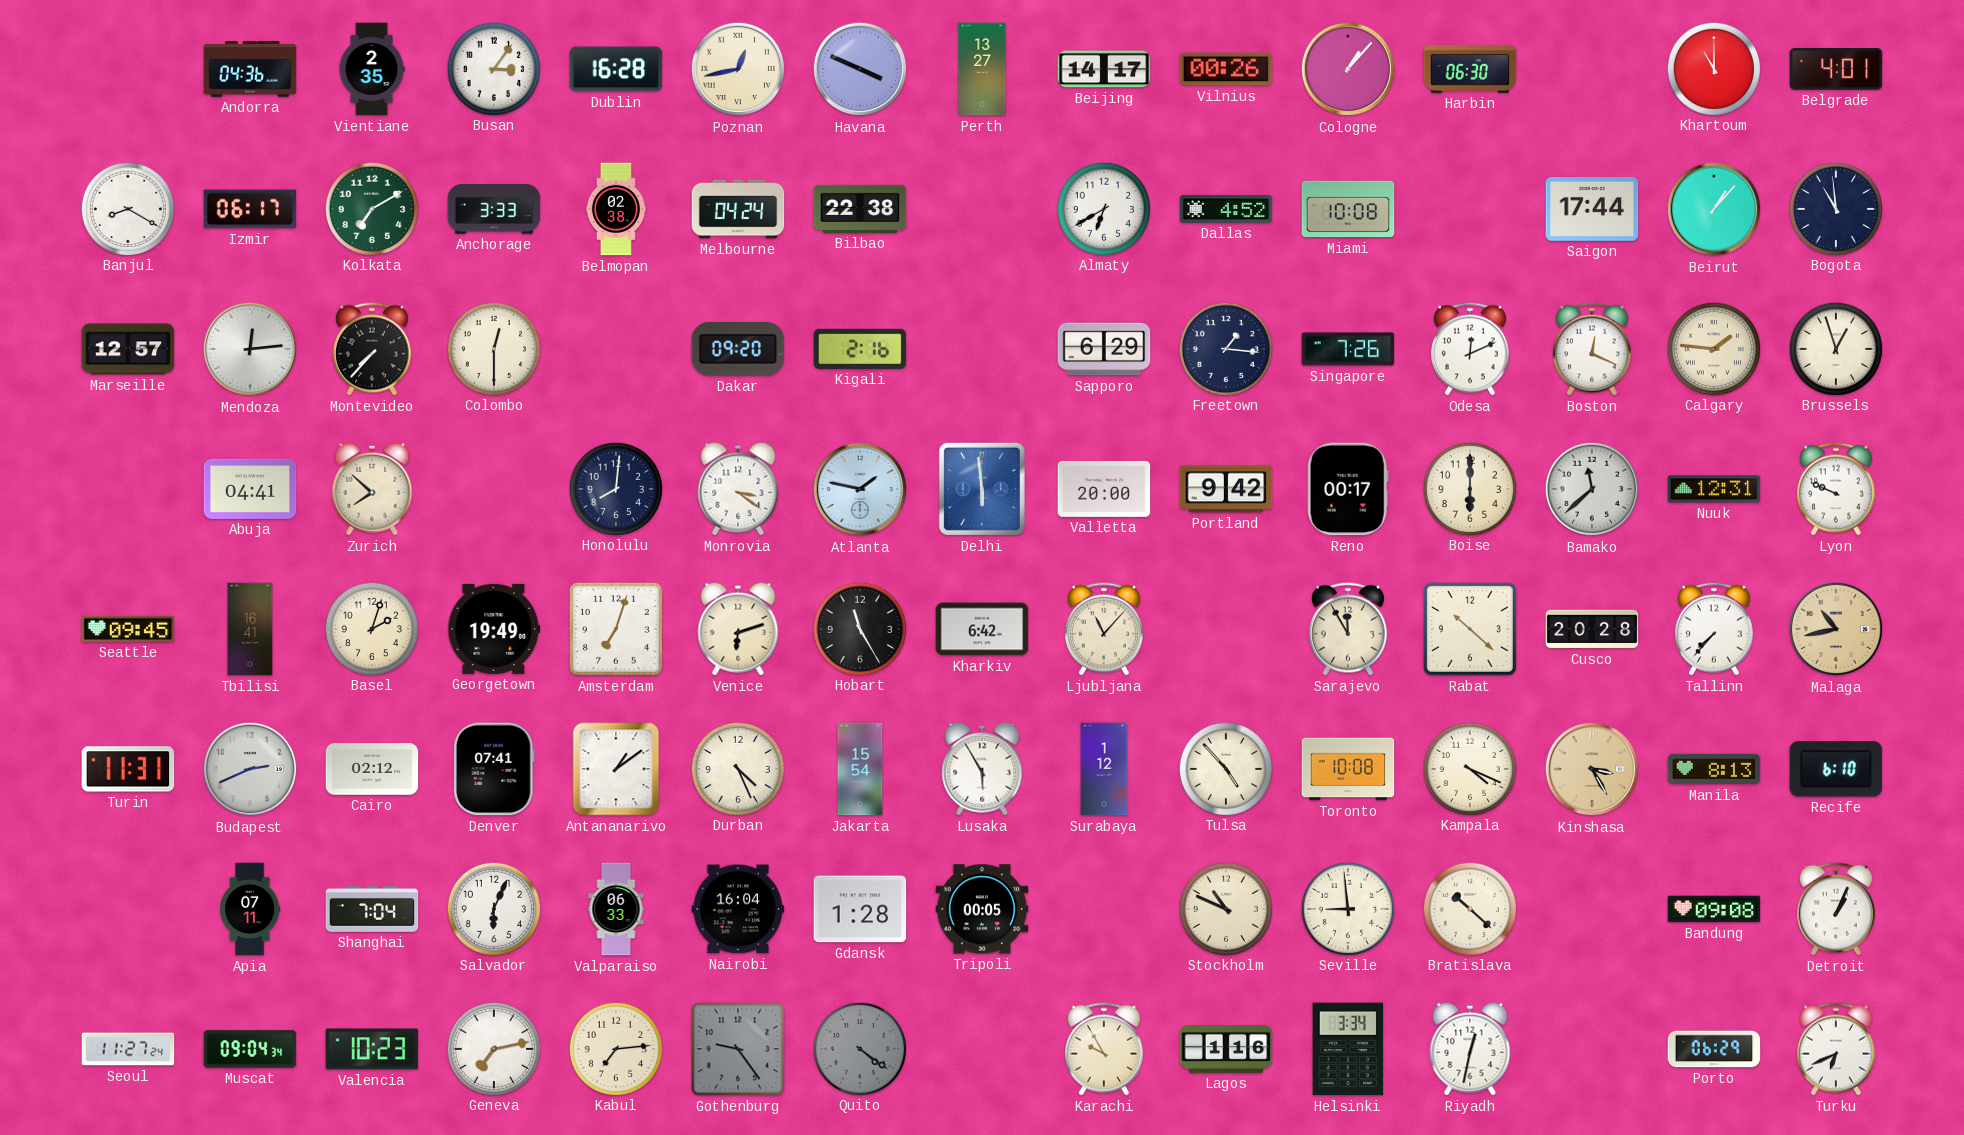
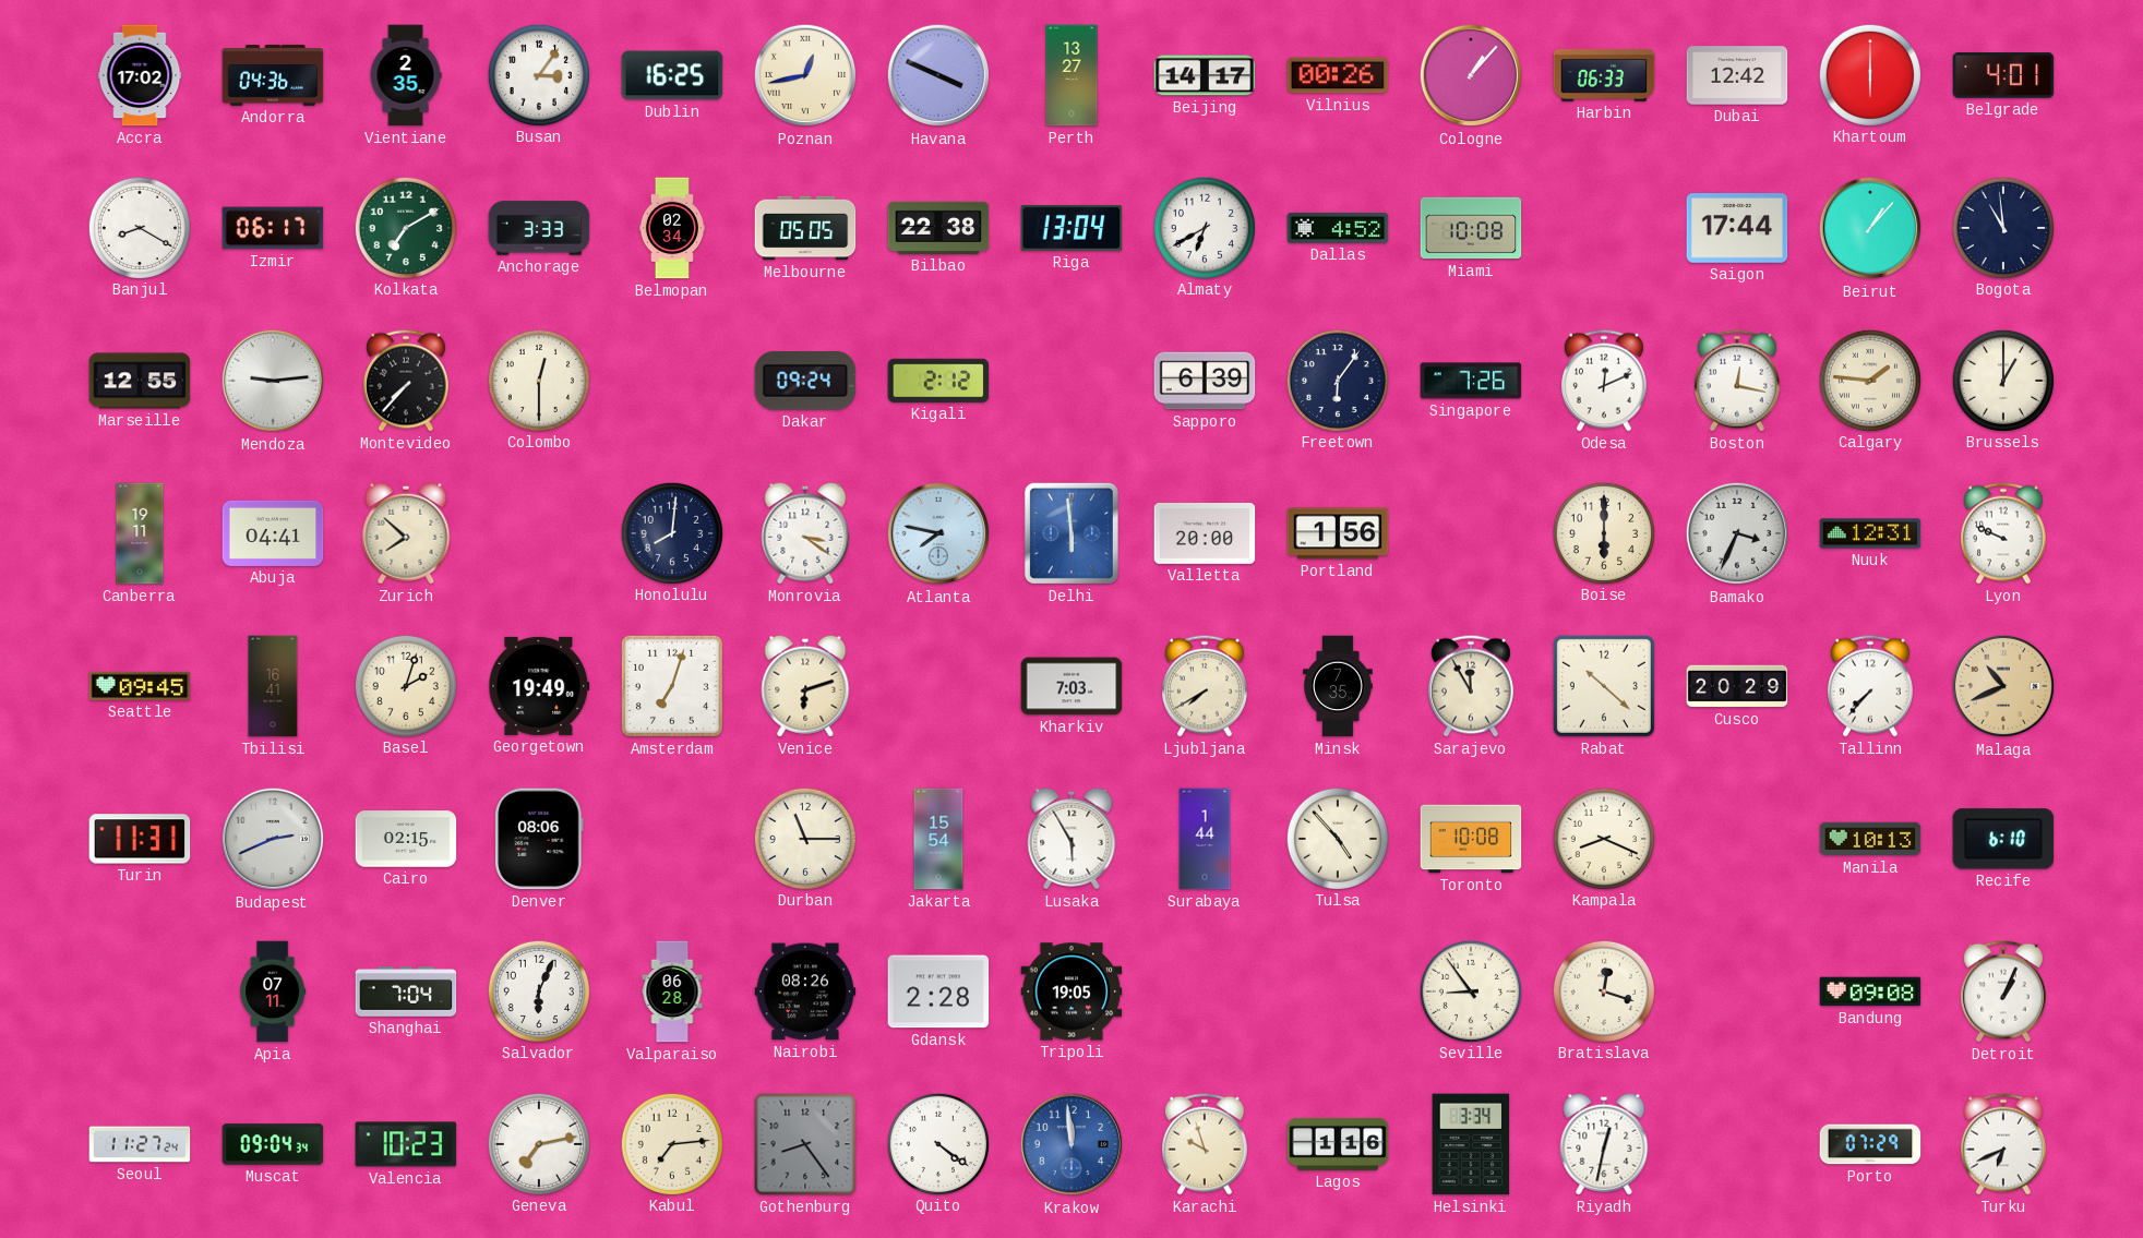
Accra: none -> 17:02
Dublin: 16:28 -> 16:25
Harbin: 06:30 -> 06:33
Dubai: none -> 12:42
Khartoum: 11:00 -> 6:00
Belmopan: 02:38 -> 02:34
Melbourne: 04:24 -> 05:05
Riga: none -> 13:04
Marseille: 12:57 -> 12:55
Mendoza: 12:14 -> 9:14
Dakar: 09:20 -> 09:24
Kigali: 2:16 -> 2:12
Sapporo: 6:29 -> 6:39
Freetown: 1:16 -> 6:06
Boston: 12:19 -> 12:17
Brussels: 12:57 -> 1:00
Canberra: none -> 19:11
Atlanta: 1:47 -> 7:47
Portland: 9:42 -> 1:56
Reno: 00:17 -> none
Bamako: 11:38 -> 3:34
Hobart: 11:25 -> none
Kharkiv: 6:42 -> 7:03
Ljubljana: 11:07 -> 7:40
Minsk: none -> 7:35
Cusco: 20:28 -> 20:29
Malaga: 10:43 -> 10:41
Cairo: 02:12 -> 02:15
Denver: 07:41 -> 08:06
Antananarivo: 1:09 -> none
Durban: 4:26 -> 11:15
Surabaya: 1:12 -> 1:44
Kampala: 4:19 -> 8:19
Kinshasa: 3:25 -> none
Manila: 8:13 -> 10:13
Valparaiso: 06:33 -> 06:28
Nairobi: 16:04 -> 08:26
Gdansk: 1:28 -> 2:28
Tripoli: 00:05 -> 19:05
Stockholm: 10:49 -> none
Seville: 8:59 -> 8:54
Bratislava: 10:22 -> 12:18
Gothenburg: 9:24 -> 8:24
Quito dial: grey -> white
Krakow: none -> 11:59
Karachi: 9:55 -> 9:57
Porto: 06:29 -> 07:29
